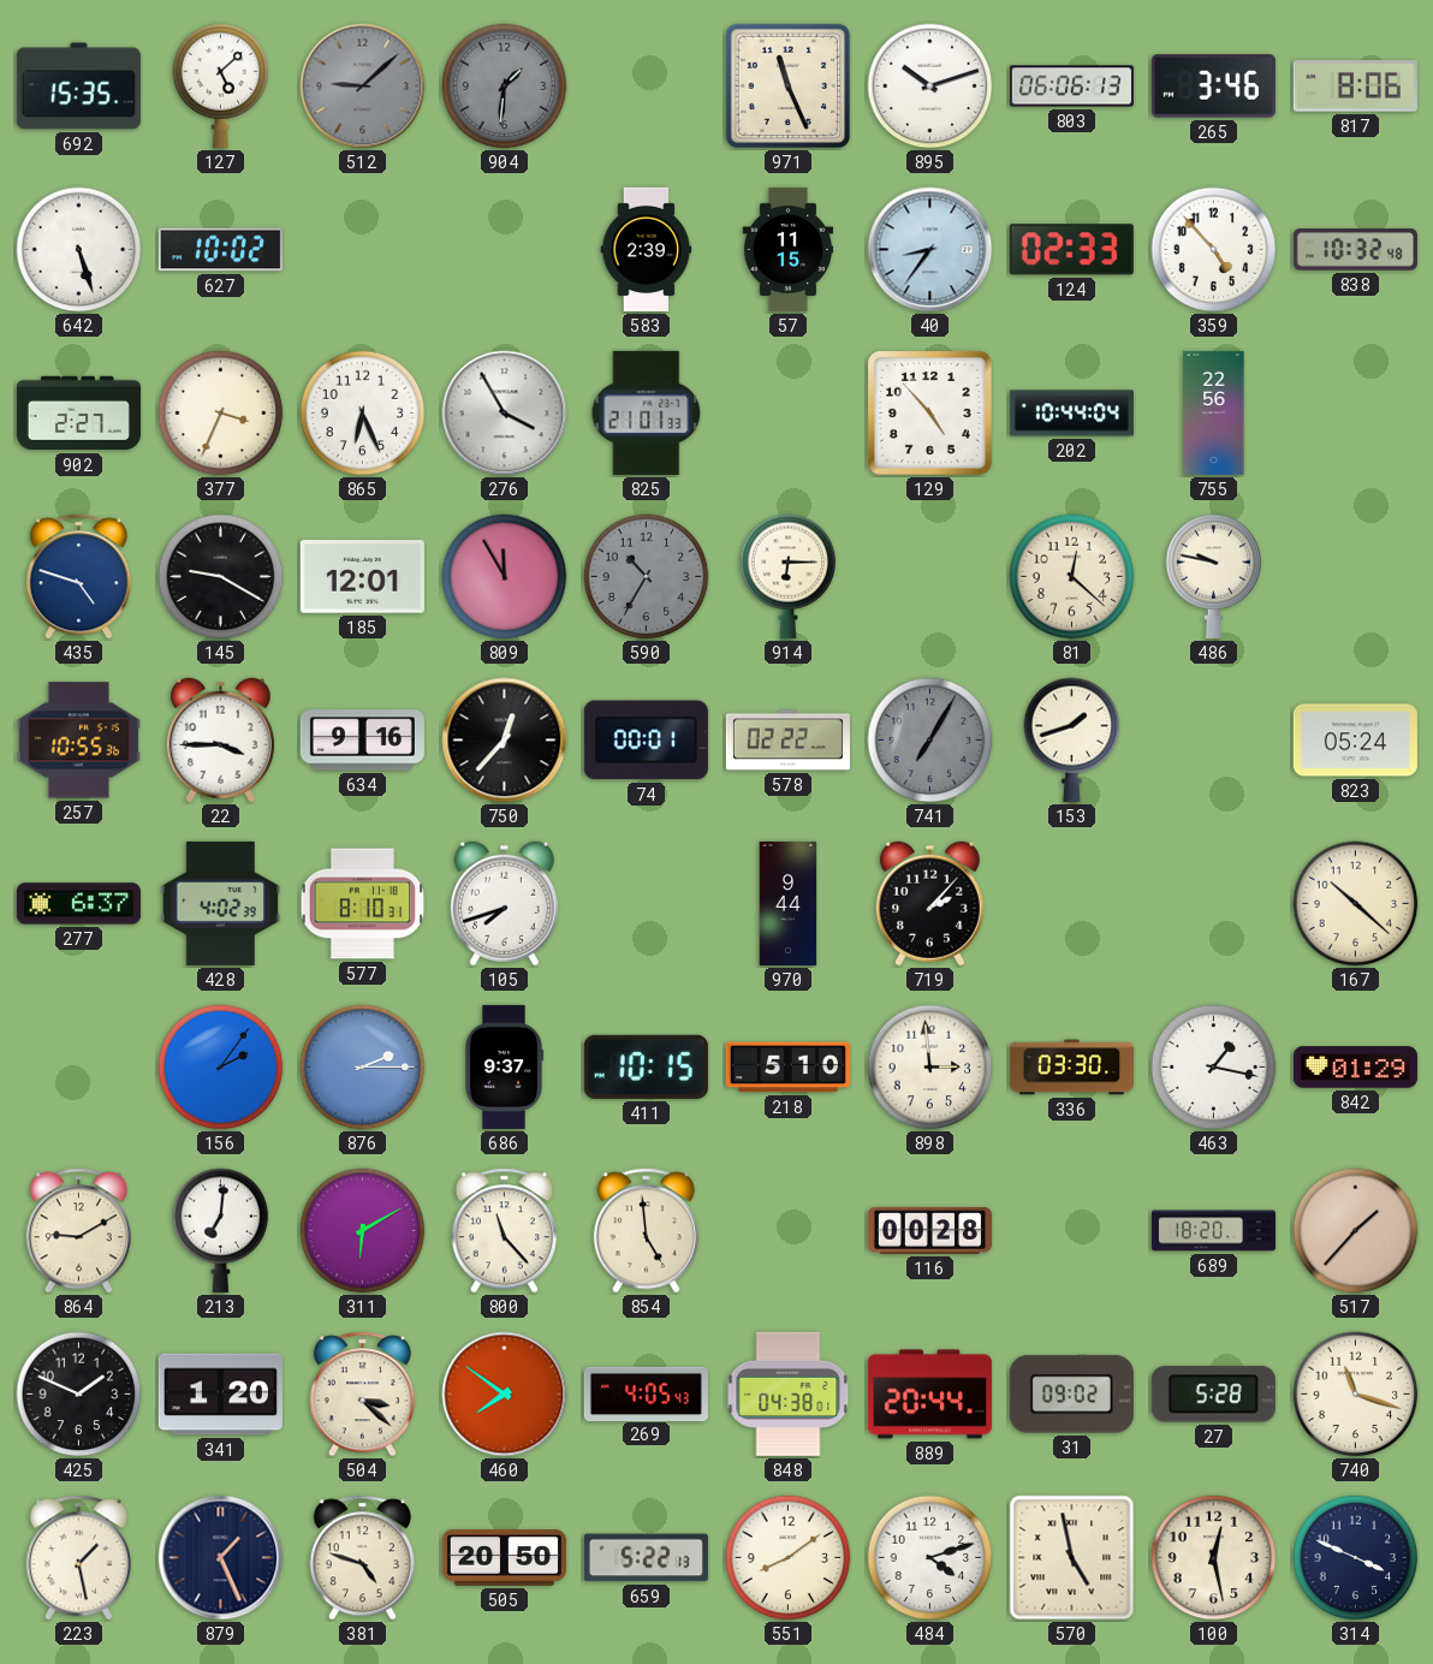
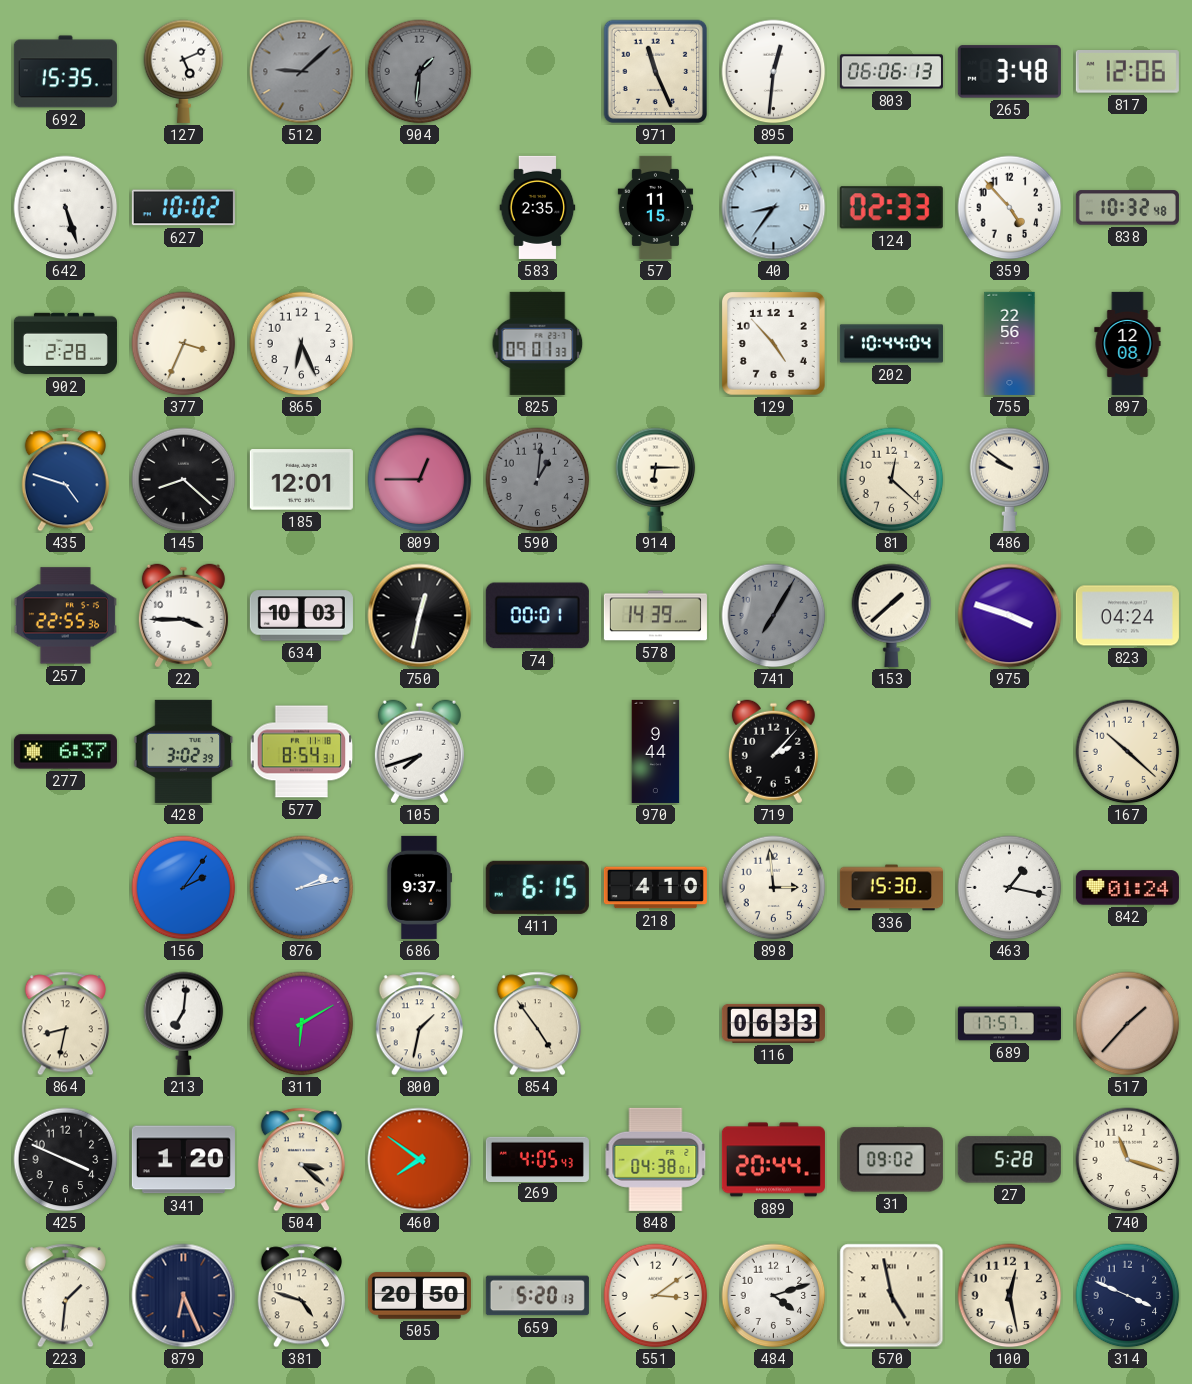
127: 5:08 -> 5:11
895: 10:12 -> 12:31
265: 3:46 -> 3:48
817: 8:06 -> 12:06
583: 2:39 -> 2:35
902: 2:27 -> 2:28
276: 3:55 -> none
825: 21:01 -> 09:01
897: none -> 12:08
145: 9:20 -> 8:22
809: 11:55 -> 12:45
590: 10:35 -> 1:01
486: 9:47 -> 9:51
257: 10:55 -> 22:55
634: 9:16 -> 10:03
750: 12:37 -> 12:32
578: 02:22 -> 14:39
153: 1:42 -> 1:38
975: none -> 3:48
823: 05:24 -> 04:24
428: 4:02 -> 3:02
577: 8:10 -> 8:54
876: 2:15 -> 2:13
411: 10:15 -> 6:15
218: 5:10 -> 4:10
336: 03:30 -> 15:30
842: 01:29 -> 01:24
864: 9:10 -> 8:32
800: 11:23 -> 1:32
854: 4:59 -> 4:54
116: 00:28 -> 06:33
689: 18:20 -> 17:57
425: 1:49 -> 3:49
223: 1:28 -> 1:31
879: 1:26 -> 6:26
659: 5:22 -> 5:20
551: 8:09 -> 3:09
